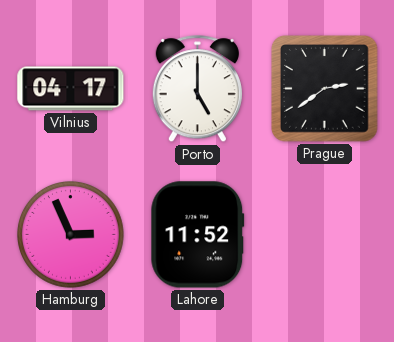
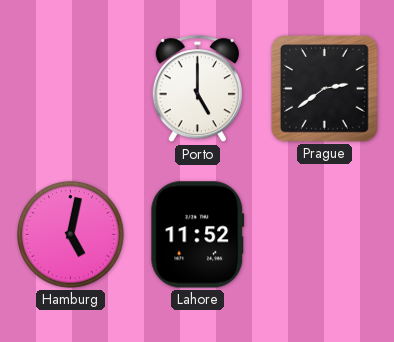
Vilnius: 04:17 -> none
Hamburg: 2:56 -> 5:02
